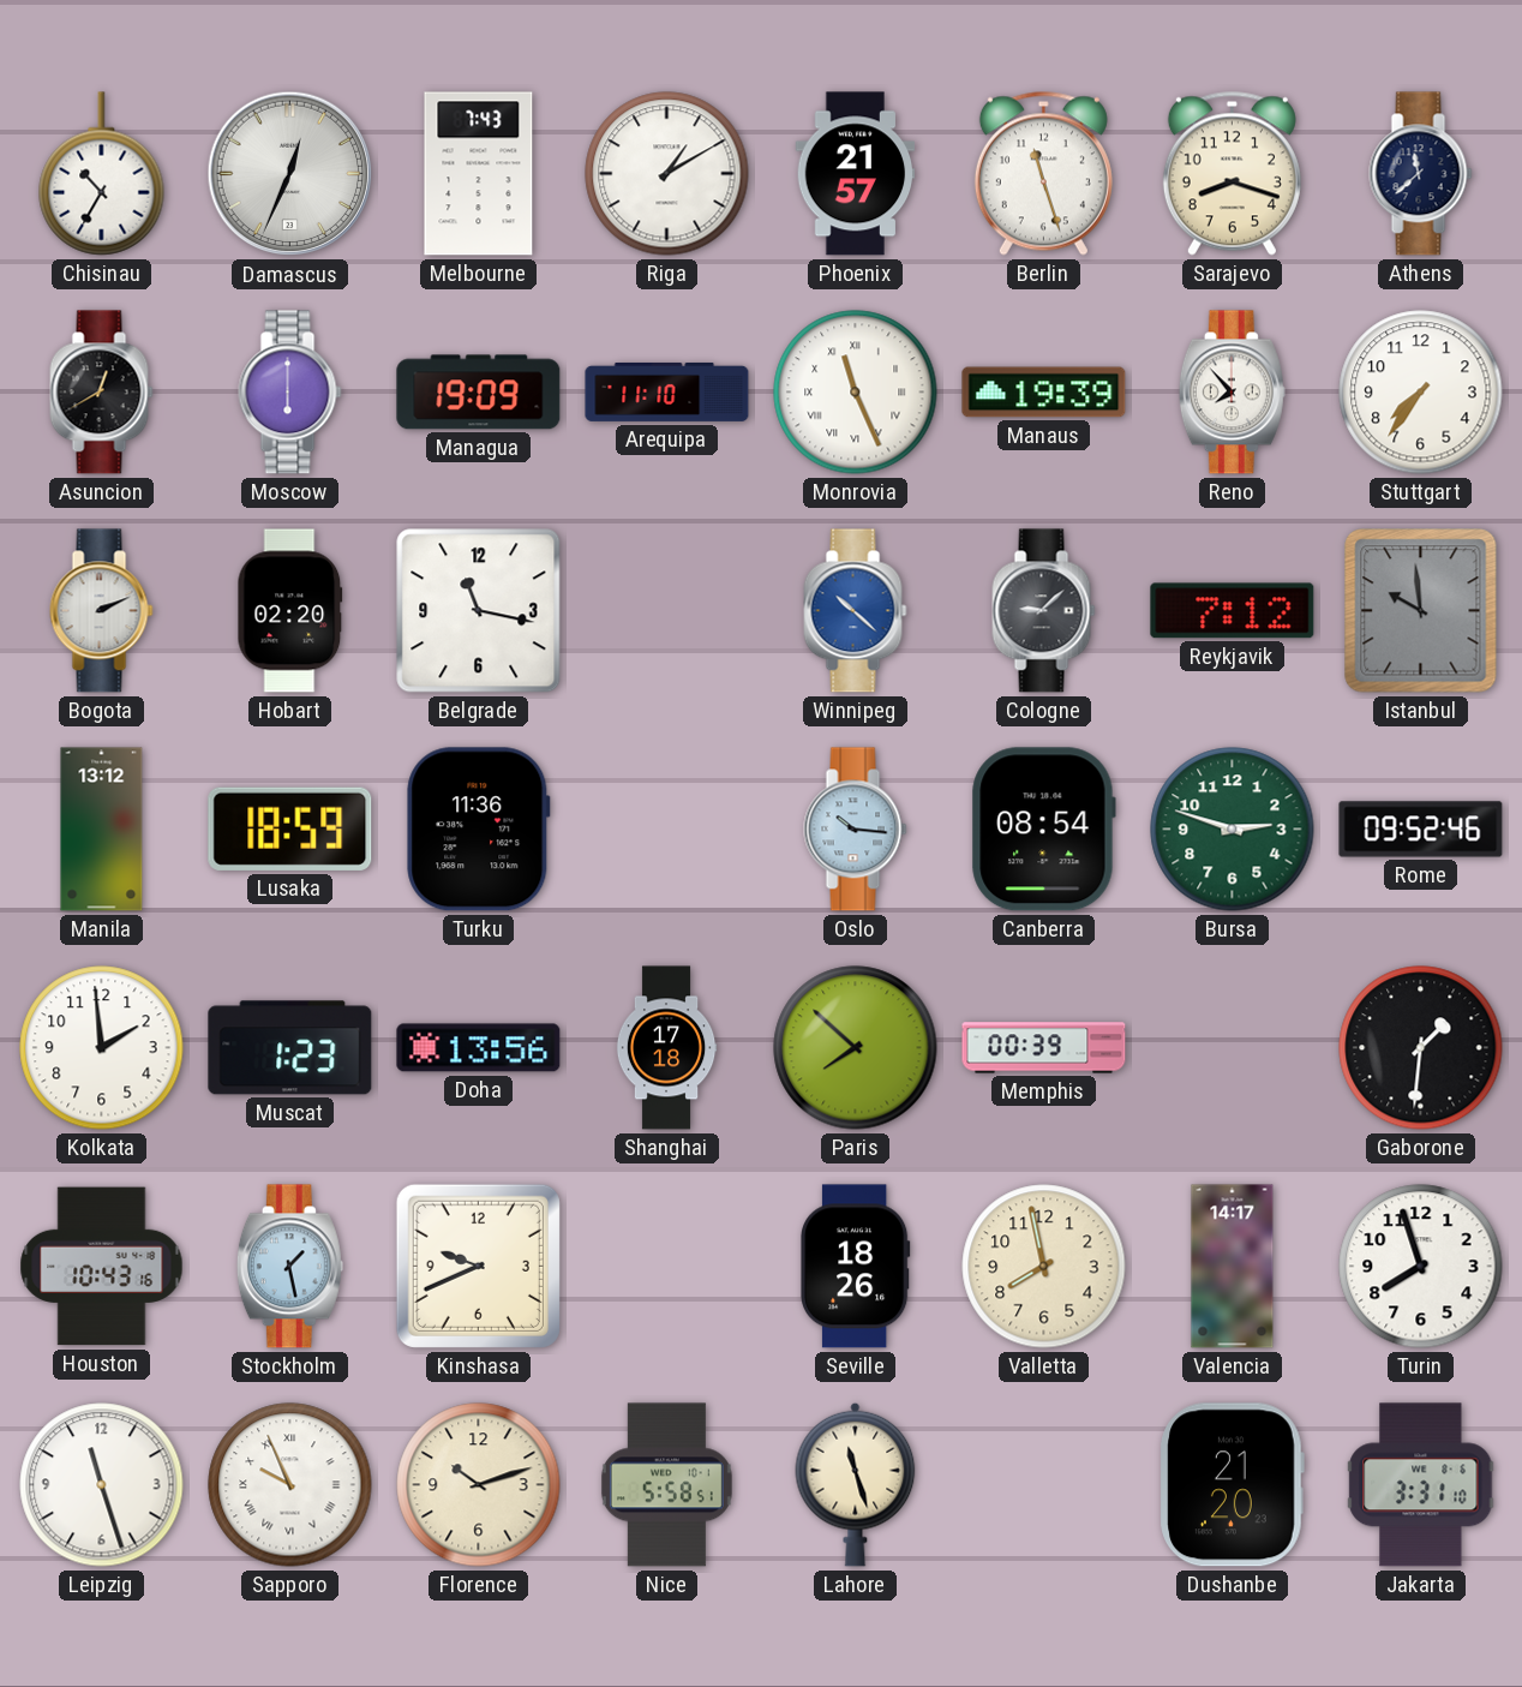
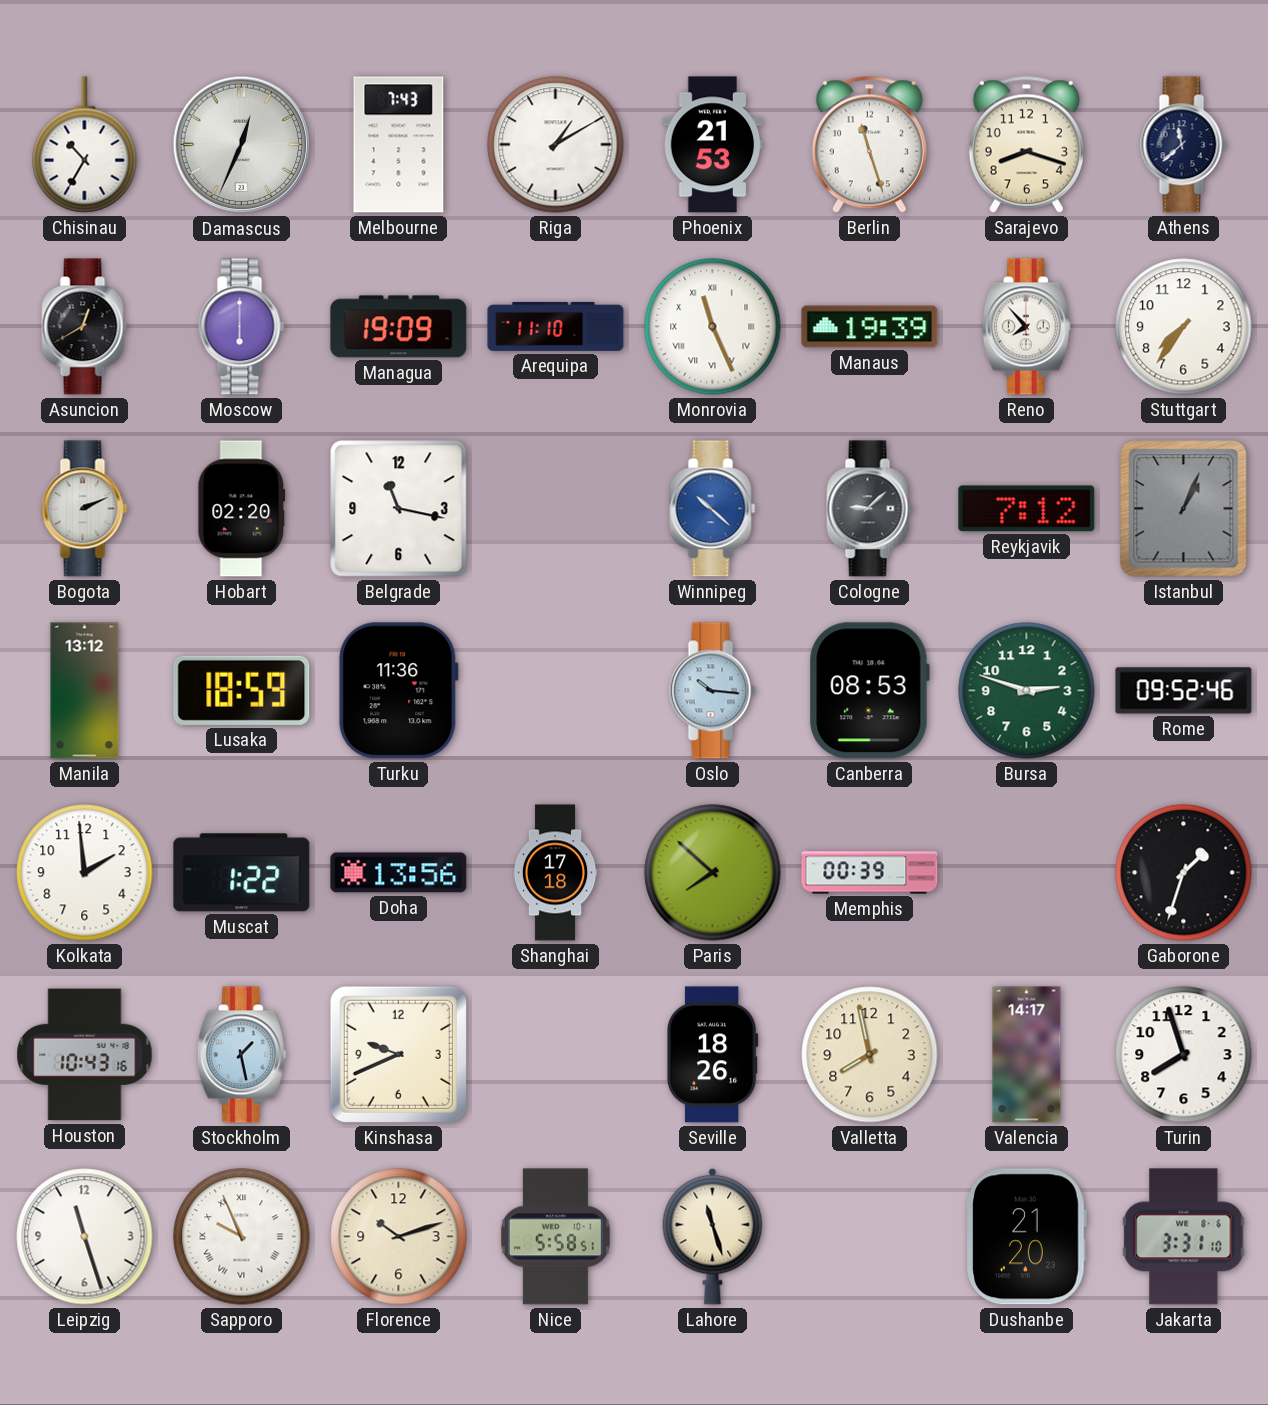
Phoenix: 21:57 -> 21:53
Istanbul: 9:59 -> 1:04
Canberra: 08:54 -> 08:53
Muscat: 1:23 -> 1:22
Gaborone: 1:31 -> 1:33
